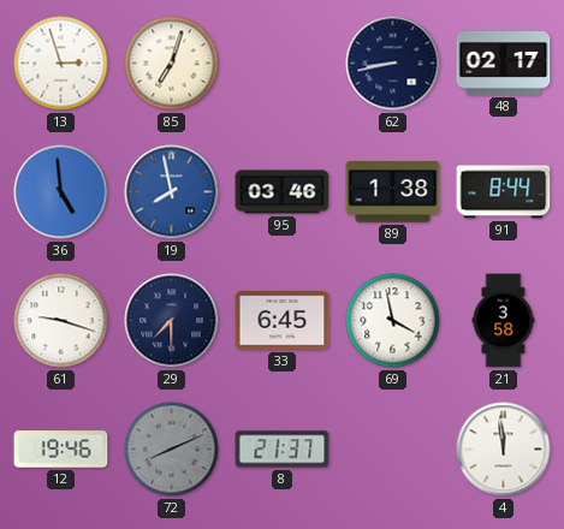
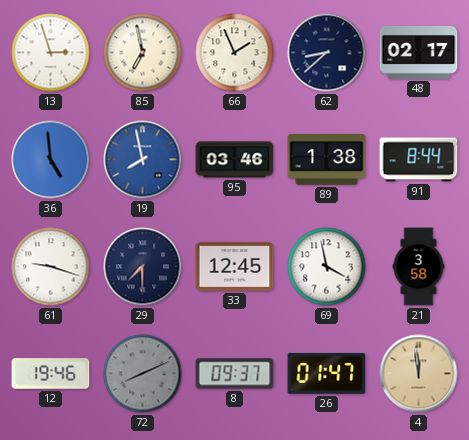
85: 7:03 -> 6:58
66: none -> 1:56
62: 8:43 -> 8:38
33: 6:45 -> 12:45
8: 21:37 -> 09:37
26: none -> 01:47
4 dial: white -> champagne
